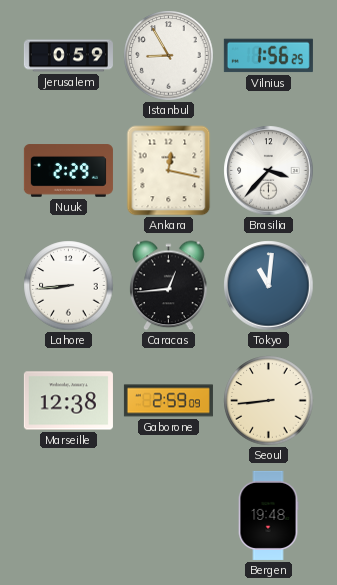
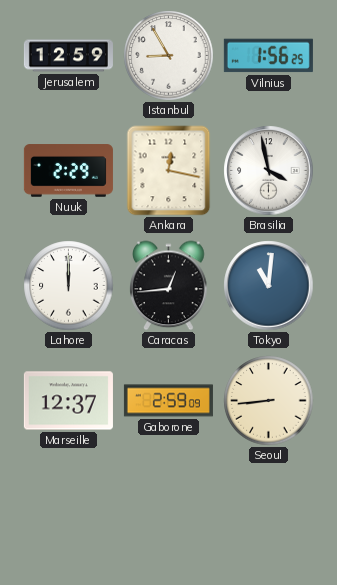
Jerusalem: 0:59 -> 12:59
Brasilia: 3:37 -> 3:58
Lahore: 8:44 -> 12:00
Marseille: 12:38 -> 12:37
Bergen: 19:48 -> none
